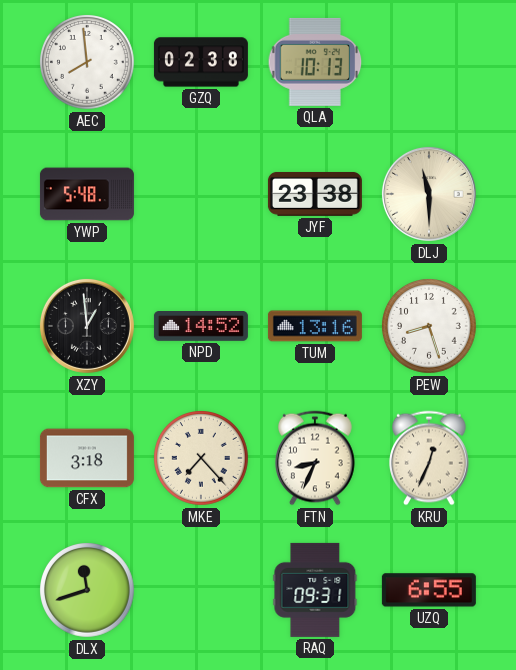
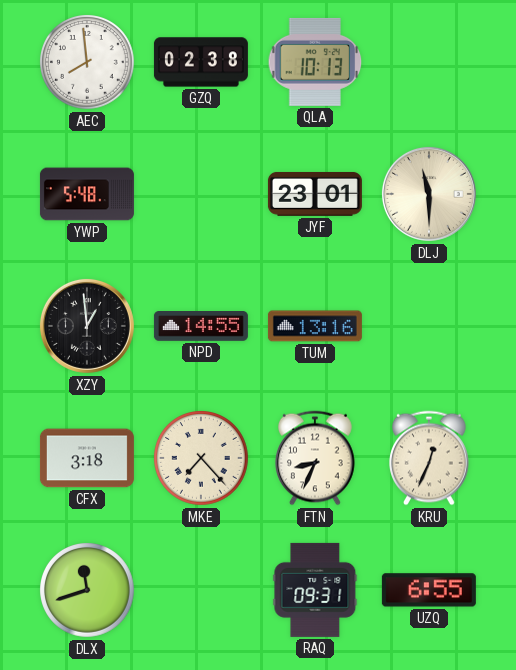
JYF: 23:38 -> 23:01
NPD: 14:52 -> 14:55
PEW: 8:27 -> none
